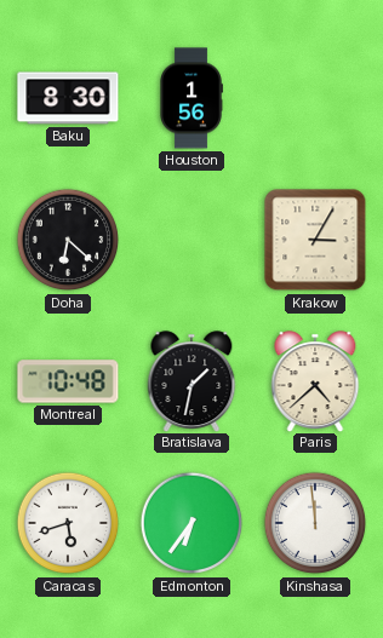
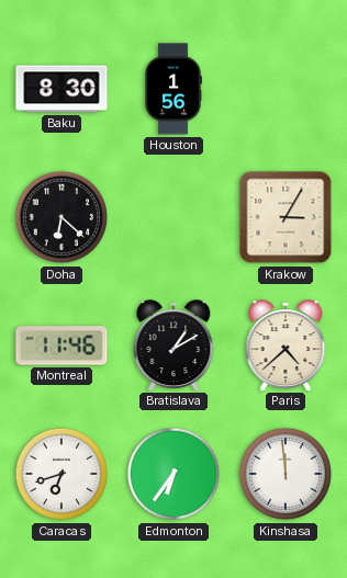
Montreal: 10:48 -> 11:46
Bratislava: 1:32 -> 1:10
Caracas: 5:42 -> 6:42
